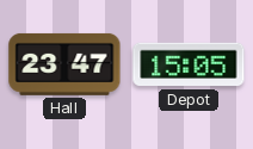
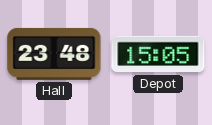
Hall: 23:47 -> 23:48
